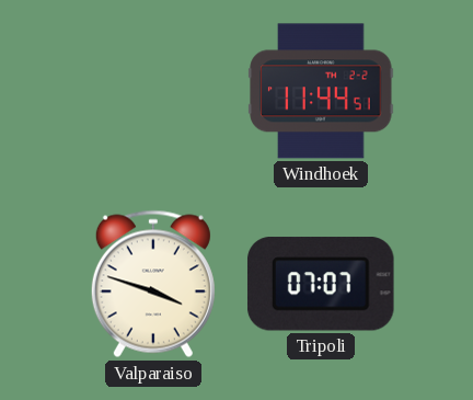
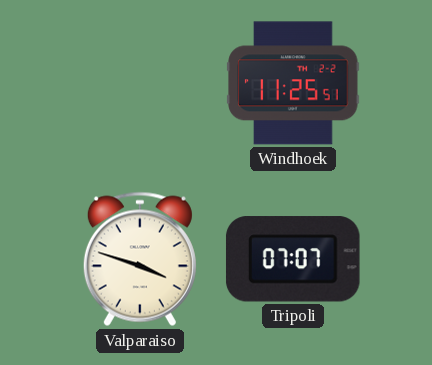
Windhoek: 11:44 -> 11:25
